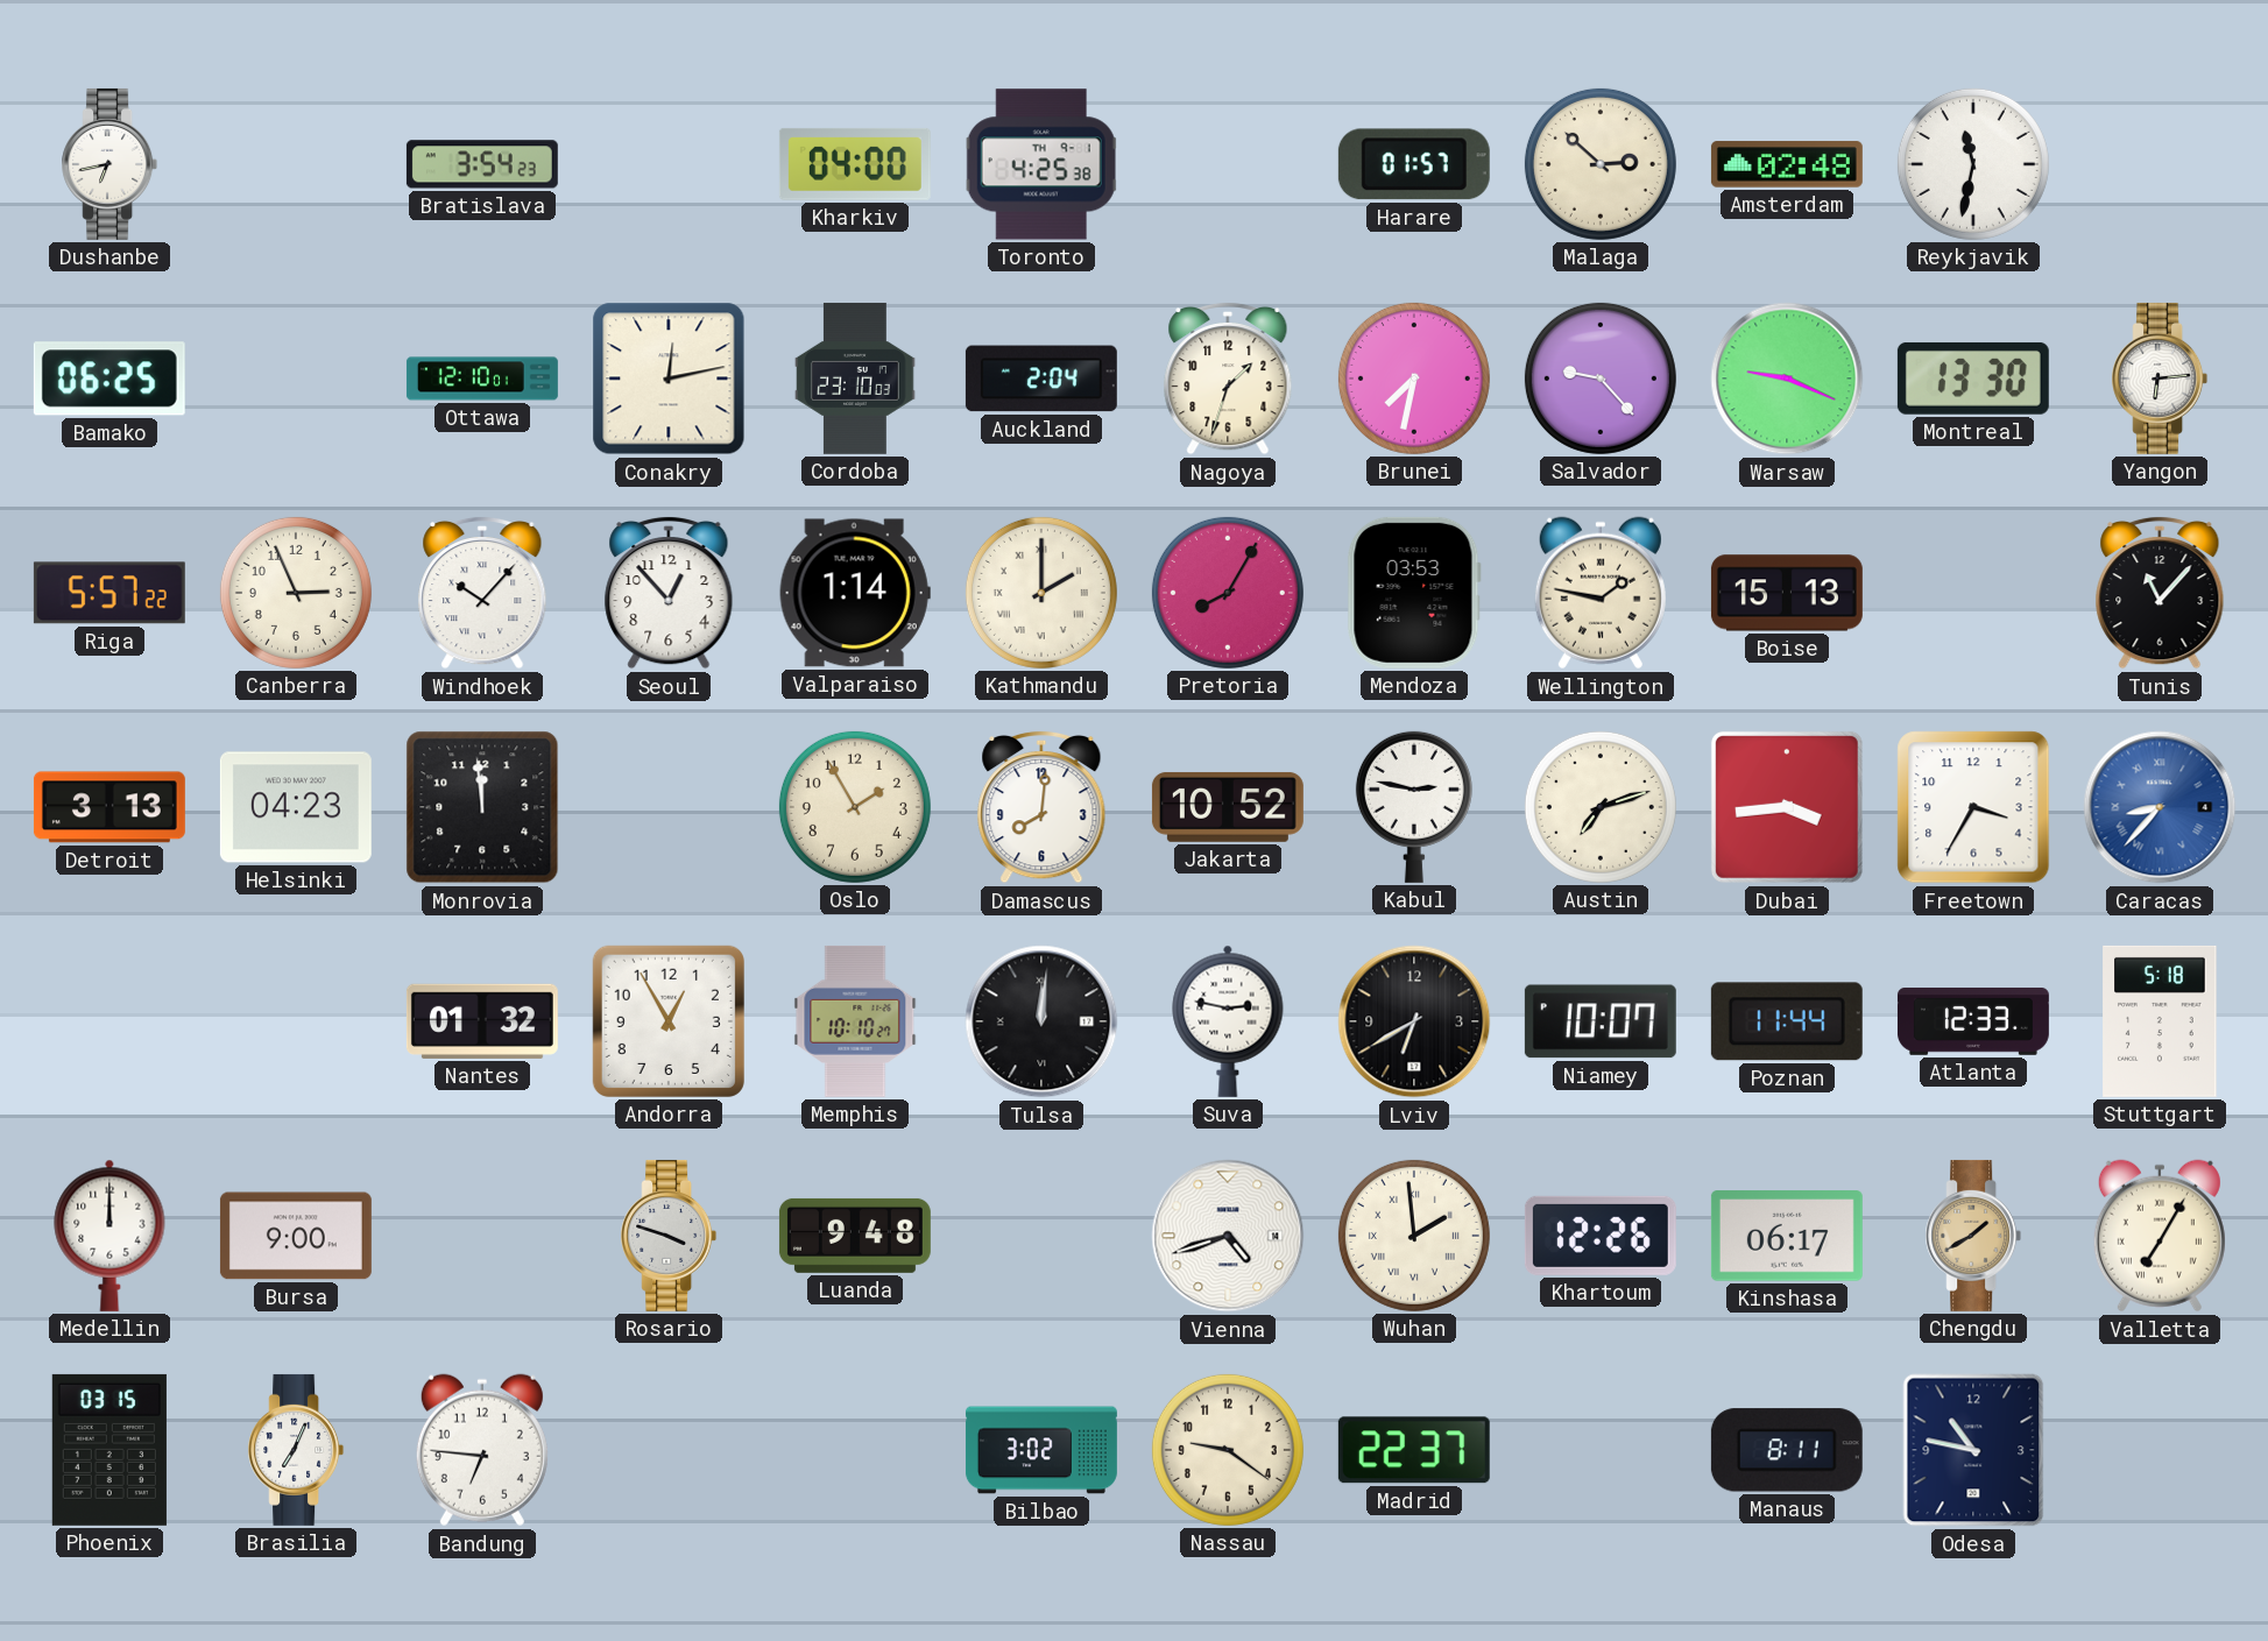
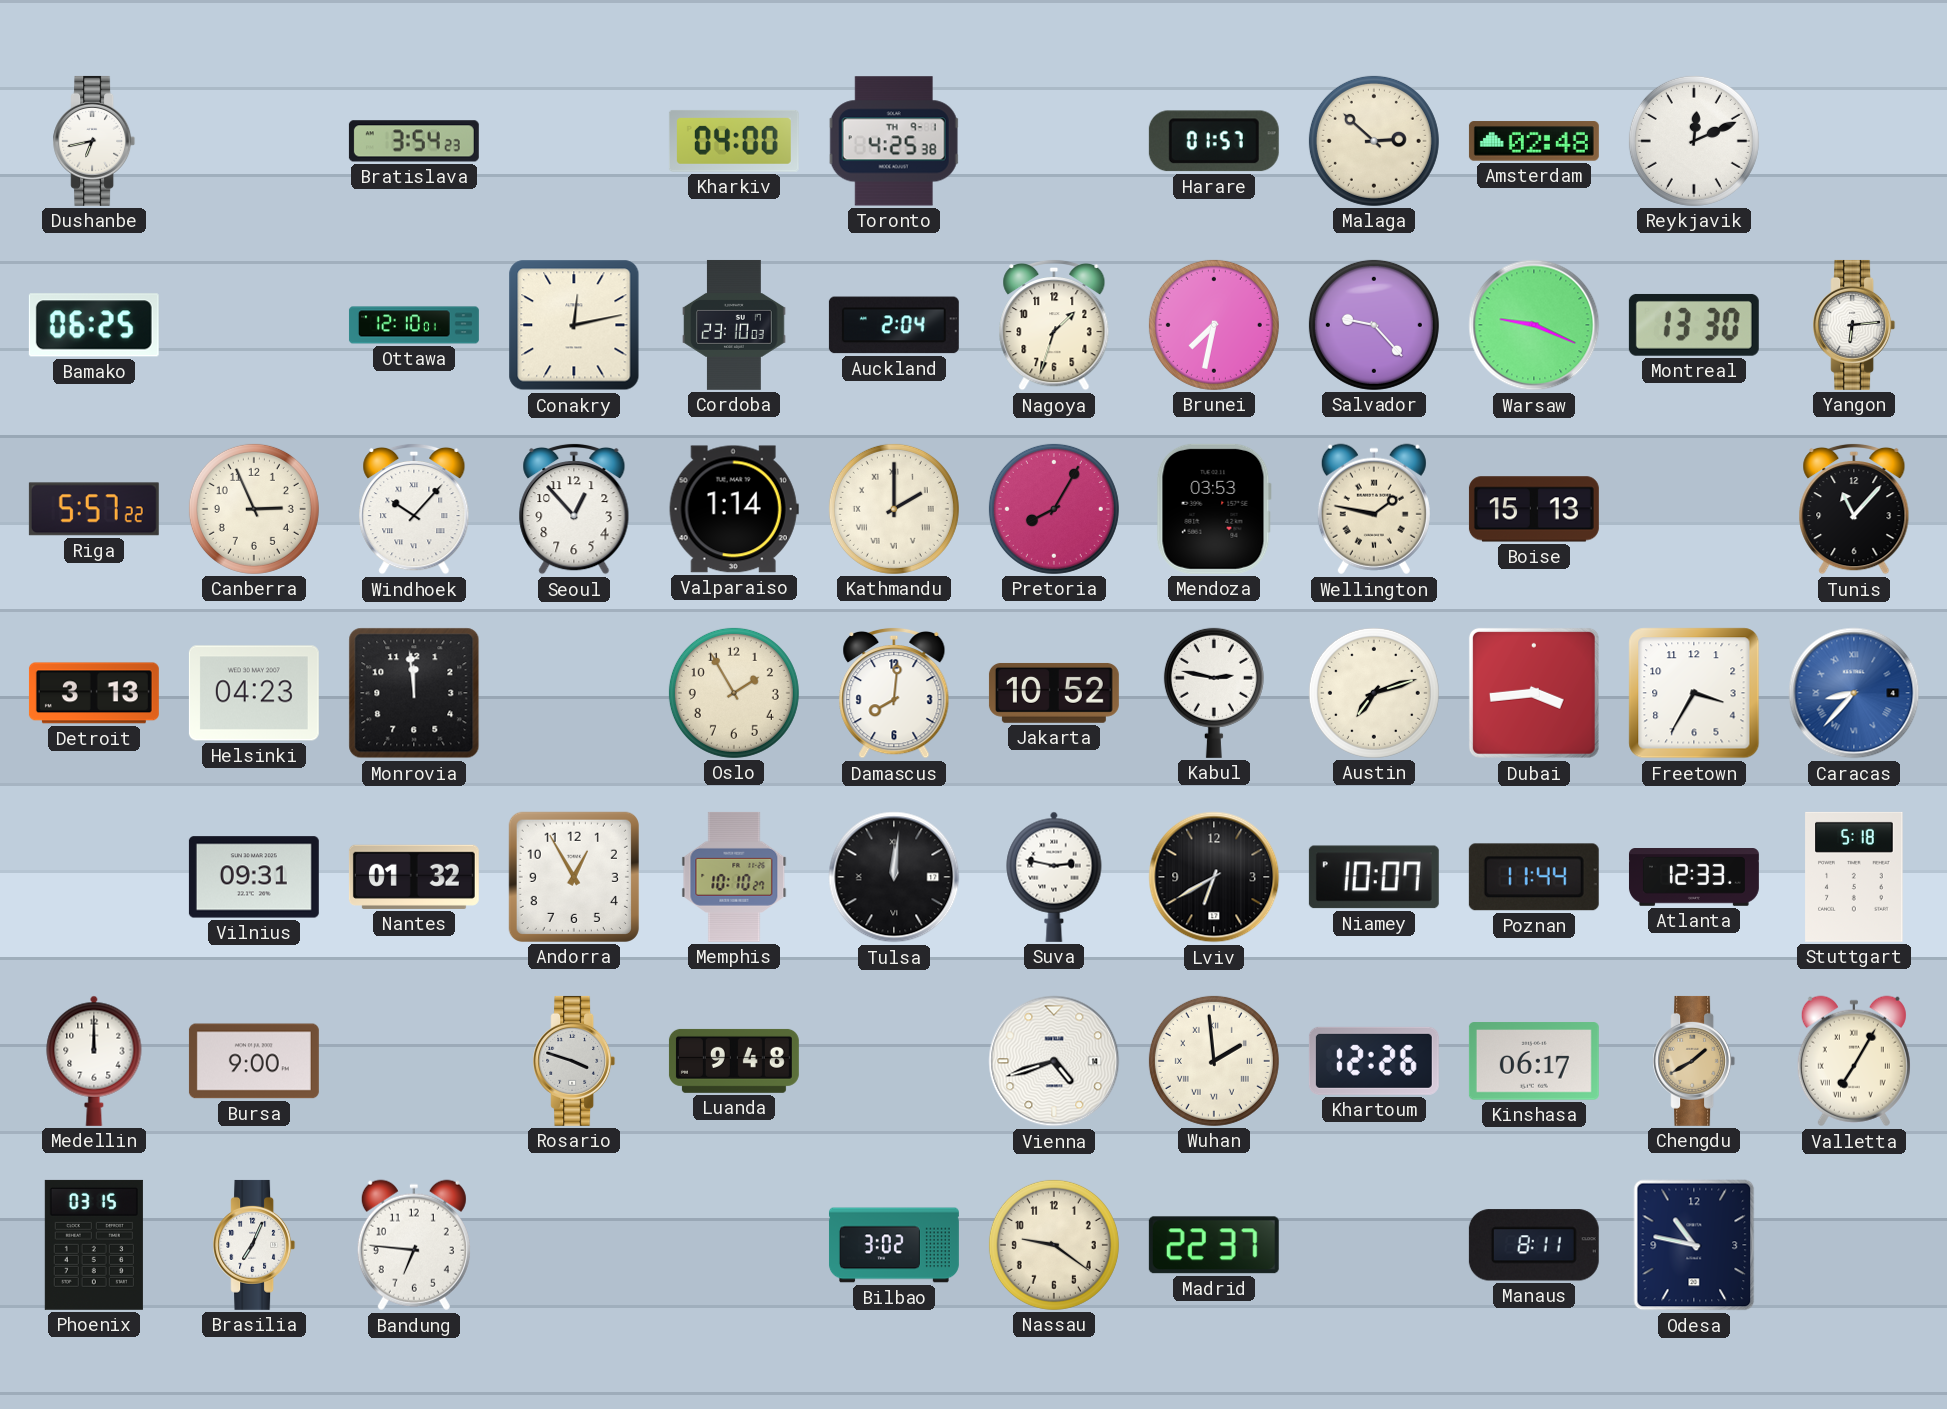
Reykjavik: 11:32 -> 12:11
Vilnius: none -> 09:31
